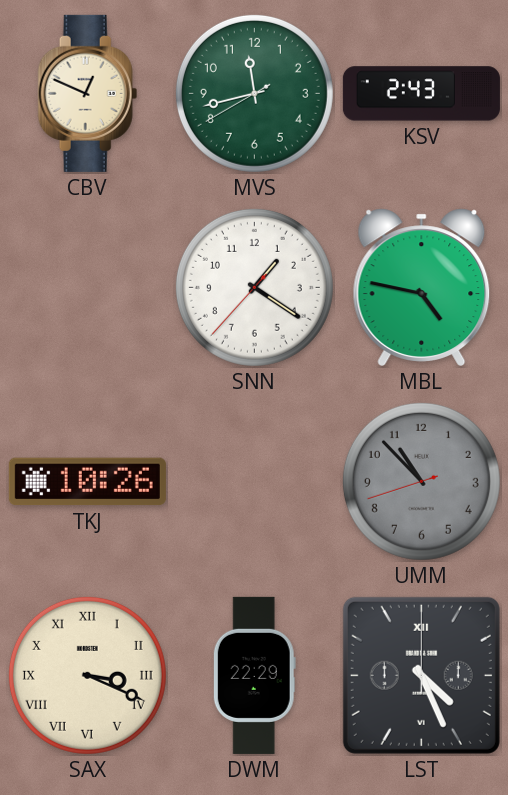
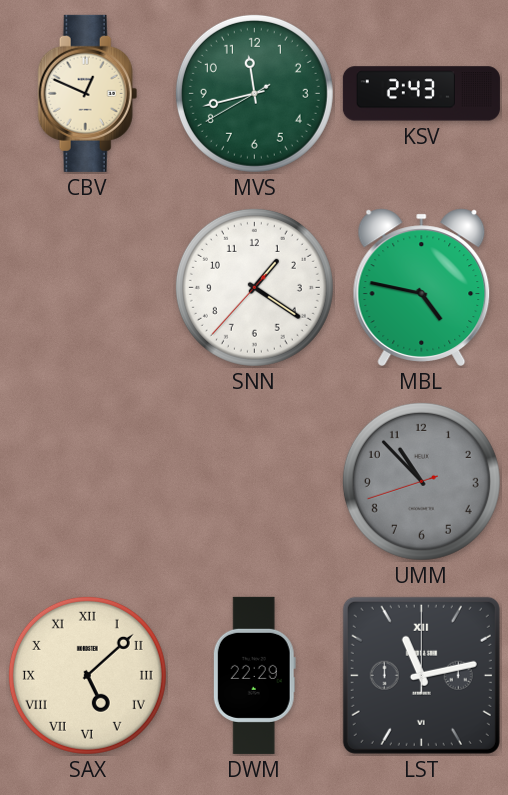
TKJ: 10:26 -> none
SAX: 3:19 -> 5:08
LST: 4:26 -> 11:13
